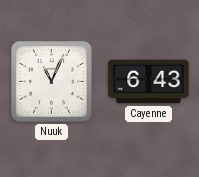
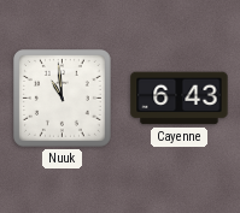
Nuuk: 11:04 -> 10:59
